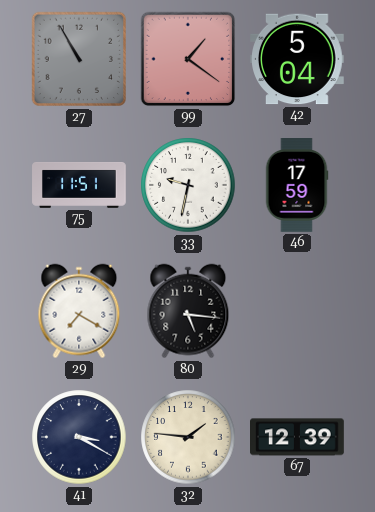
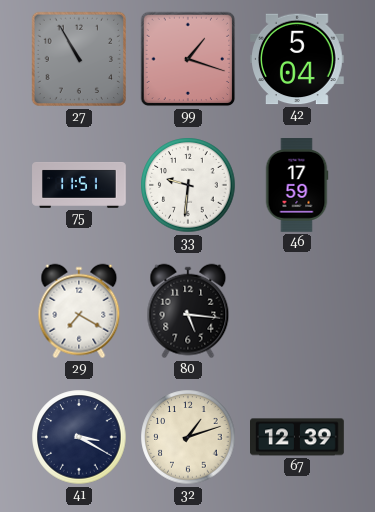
99: 1:21 -> 1:18
33: 9:32 -> 9:31
32: 1:46 -> 1:12
